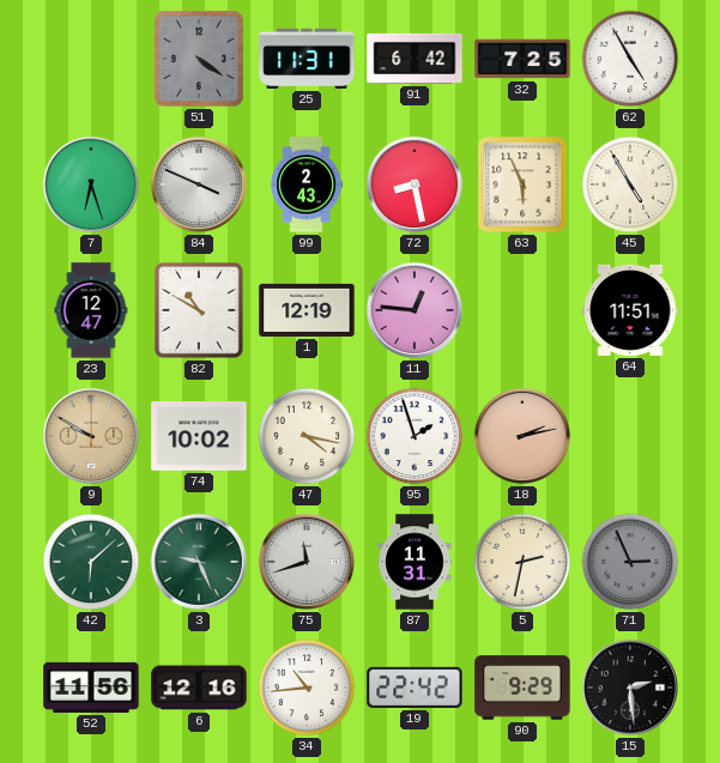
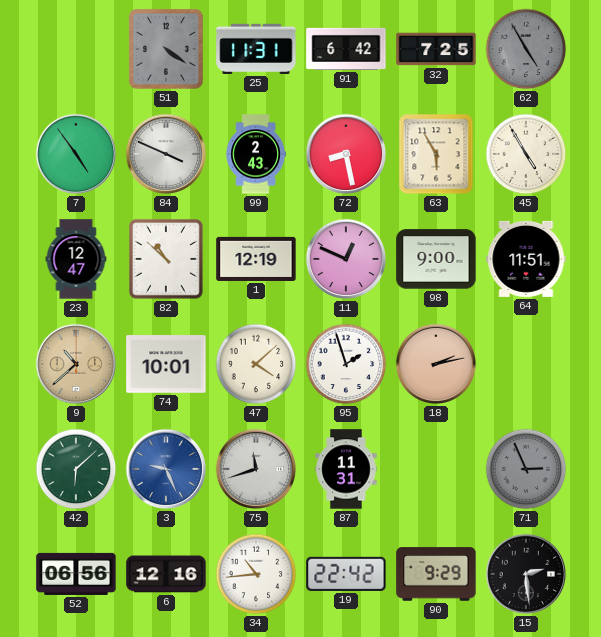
62 dial: white -> grey
7: 6:27 -> 4:54
63: 5:56 -> 5:55
82: 10:50 -> 10:52
11: 12:46 -> 12:49
98: none -> 9:00
9: 9:50 -> 10:38
74: 10:02 -> 10:01
47: 4:17 -> 4:08
3 dial: green -> blue
5: 2:32 -> none
52: 11:56 -> 06:56
